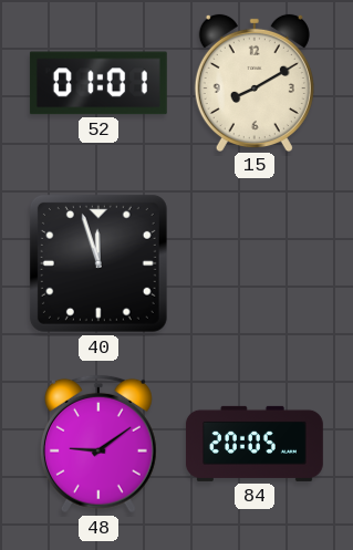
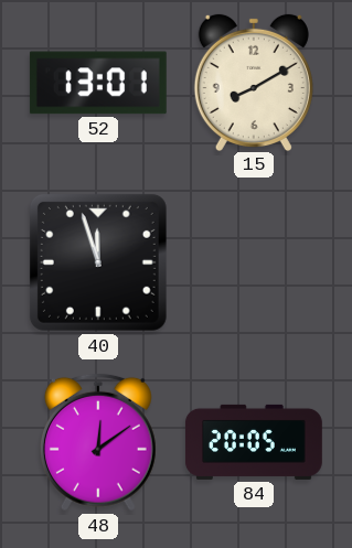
52: 01:01 -> 13:01
48: 9:09 -> 12:09
